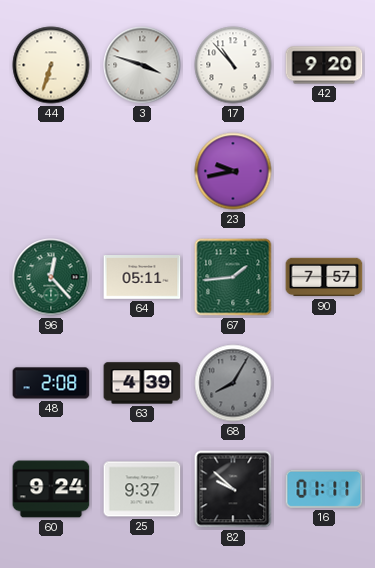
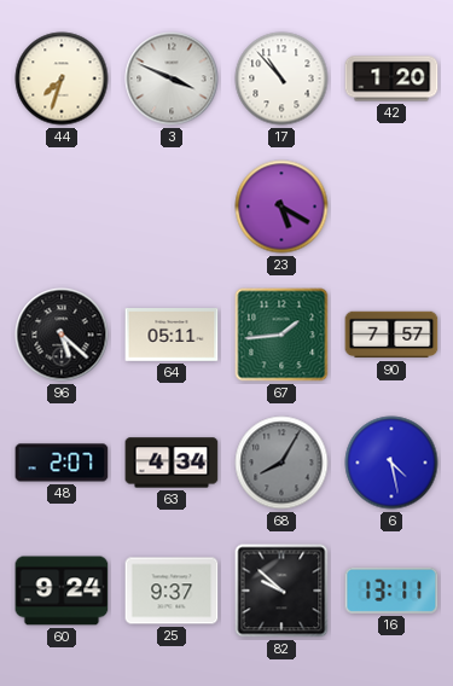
44: 6:33 -> 7:33
3: 3:48 -> 3:49
42: 9:20 -> 1:20
23: 9:43 -> 5:20
96: 12:23 -> 5:22
96 dial: green -> black
48: 2:08 -> 2:07
63: 4:39 -> 4:34
6: none -> 4:28
16: 01:11 -> 13:11
